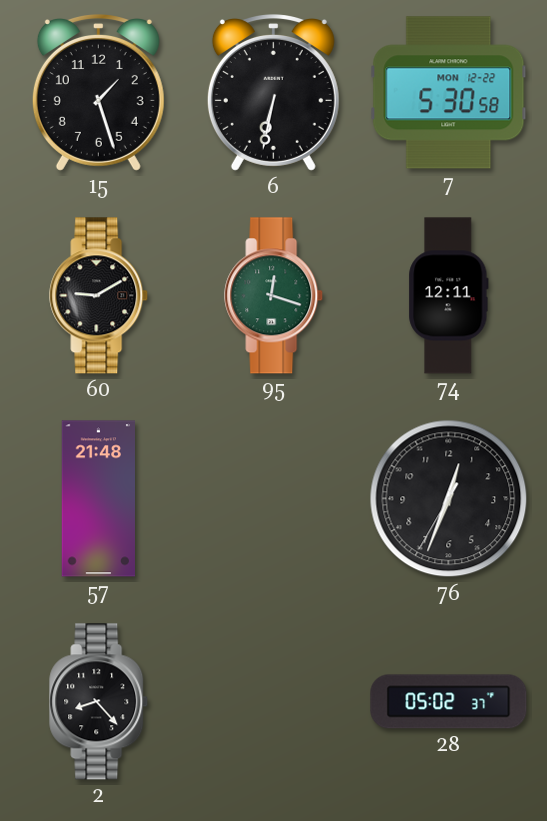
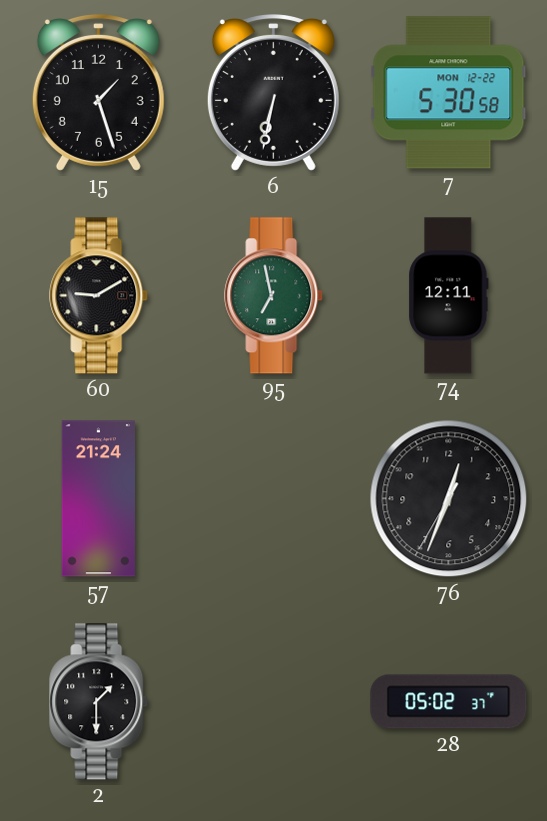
95: 12:18 -> 6:58
57: 21:48 -> 21:24
2: 8:23 -> 1:30
